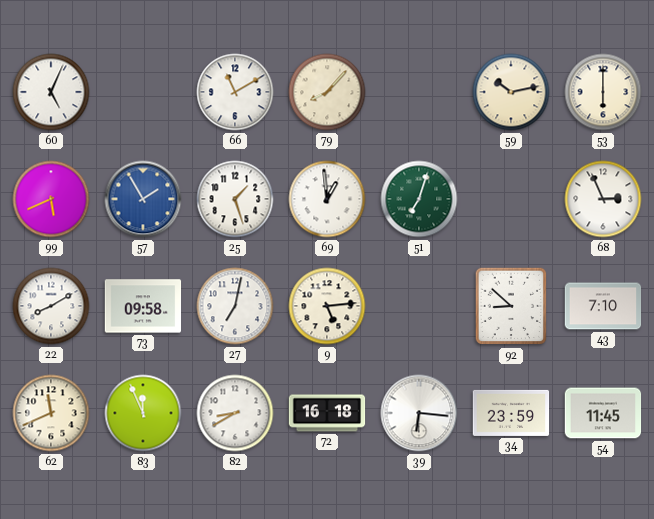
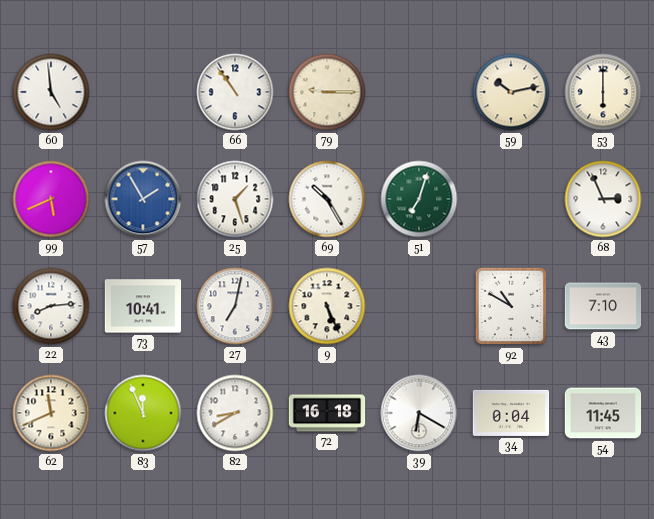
60: 5:04 -> 4:59
66: 11:10 -> 10:54
79: 8:07 -> 9:15
69: 12:59 -> 10:25
22: 8:10 -> 8:14
73: 09:58 -> 10:41
9: 5:14 -> 5:26
92: 8:52 -> 10:50
39: 6:16 -> 6:20
34: 23:59 -> 0:04
